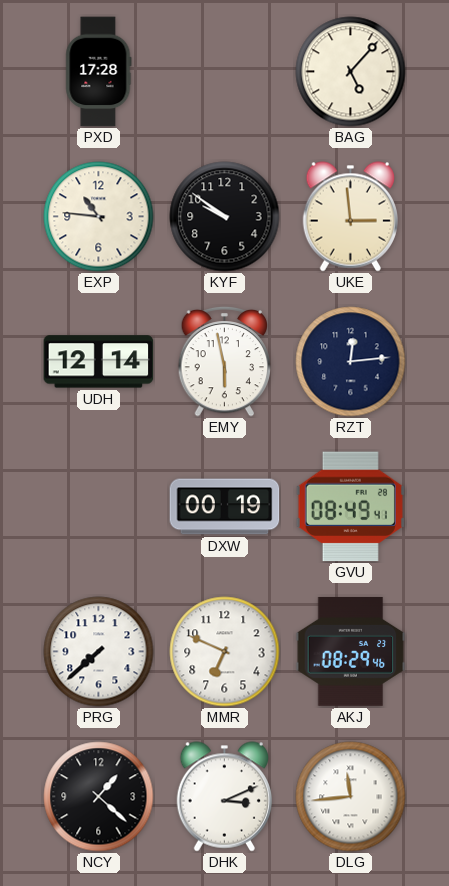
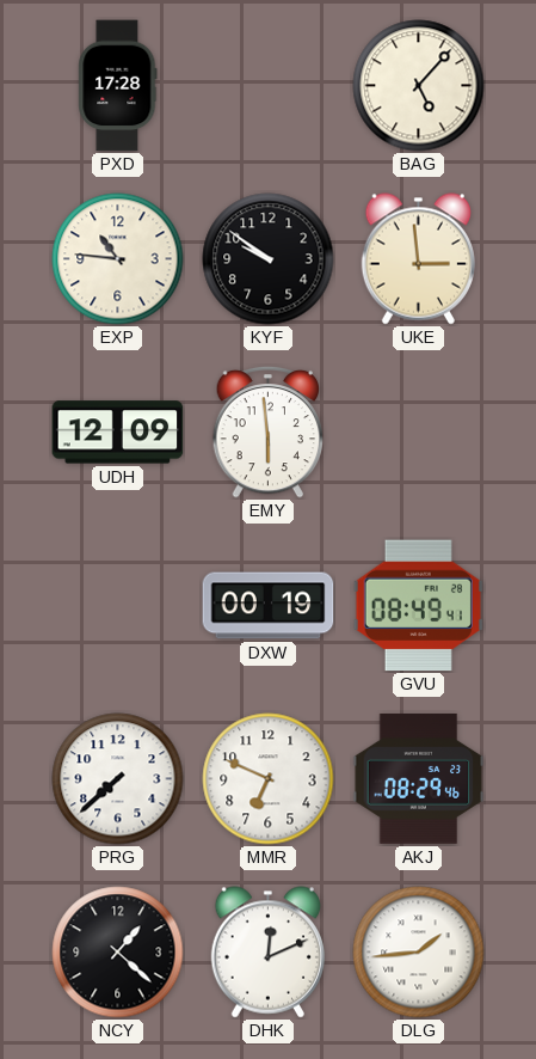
UDH: 12:14 -> 12:09
EMY: 5:58 -> 5:59
RZT: 12:14 -> none
DHK: 3:11 -> 12:11
DLG: 11:44 -> 1:44
